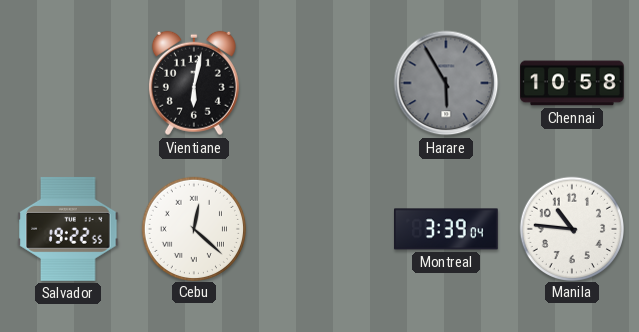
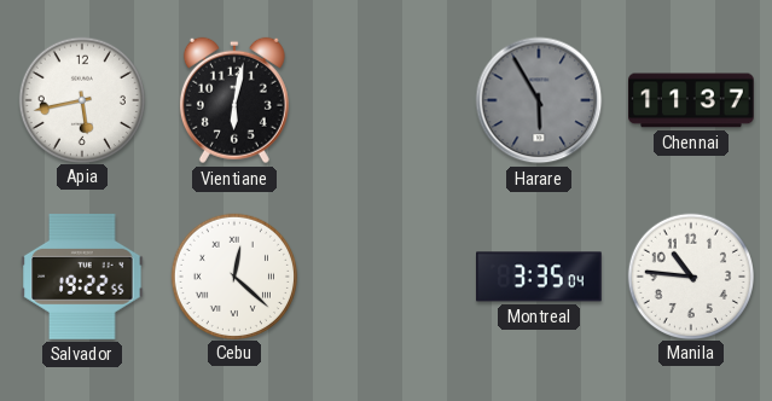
Apia: none -> 5:43
Chennai: 10:58 -> 11:37
Montreal: 3:39 -> 3:35
